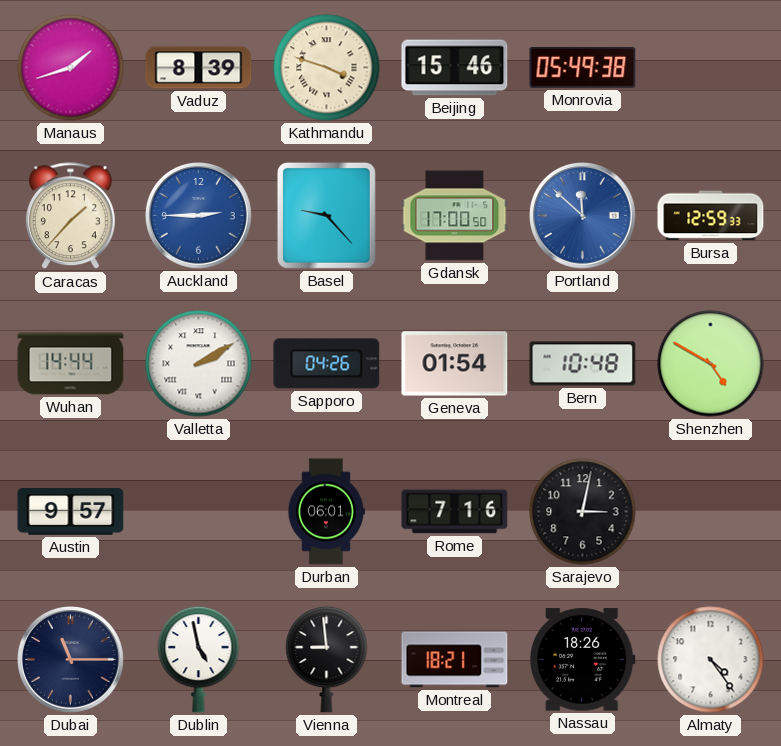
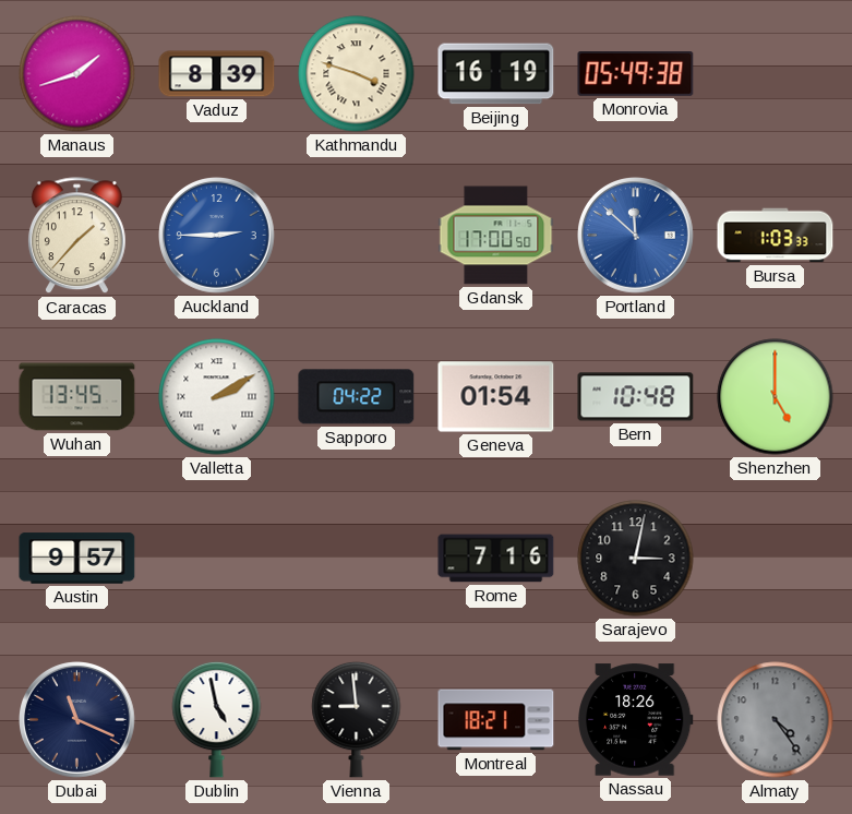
Beijing: 15:46 -> 16:19
Basel: 9:23 -> none
Bursa: 12:59 -> 1:03
Wuhan: 14:44 -> 13:45
Sapporo: 04:26 -> 04:22
Shenzhen: 4:50 -> 5:00
Durban: 06:01 -> none
Dubai: 11:15 -> 11:19
Almaty dial: white -> grey
